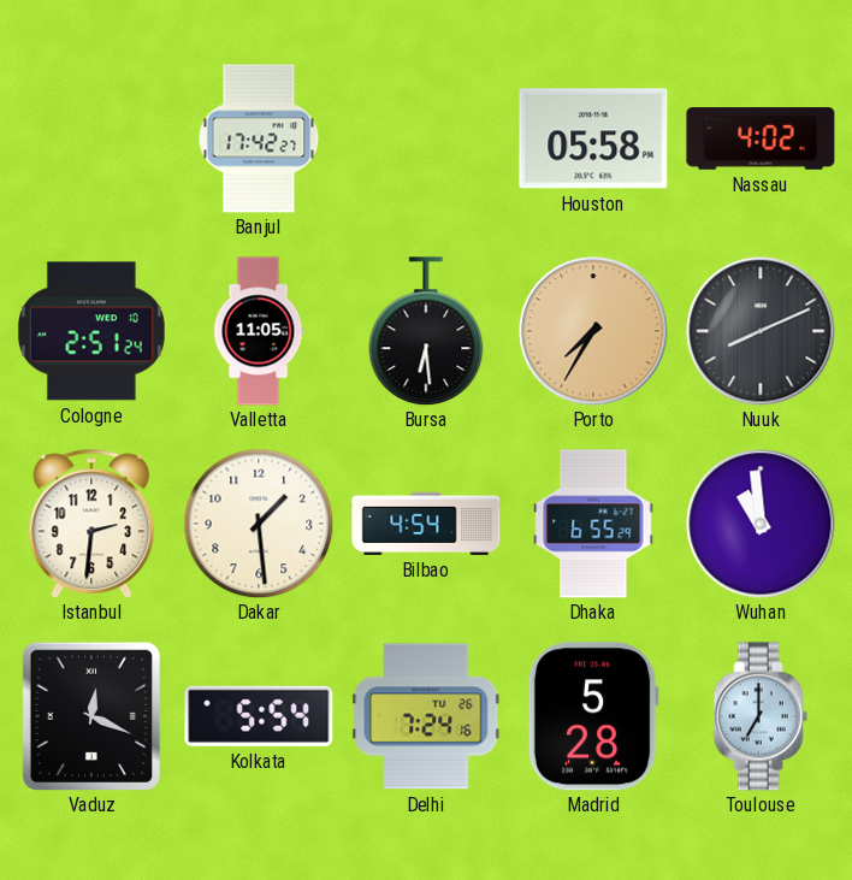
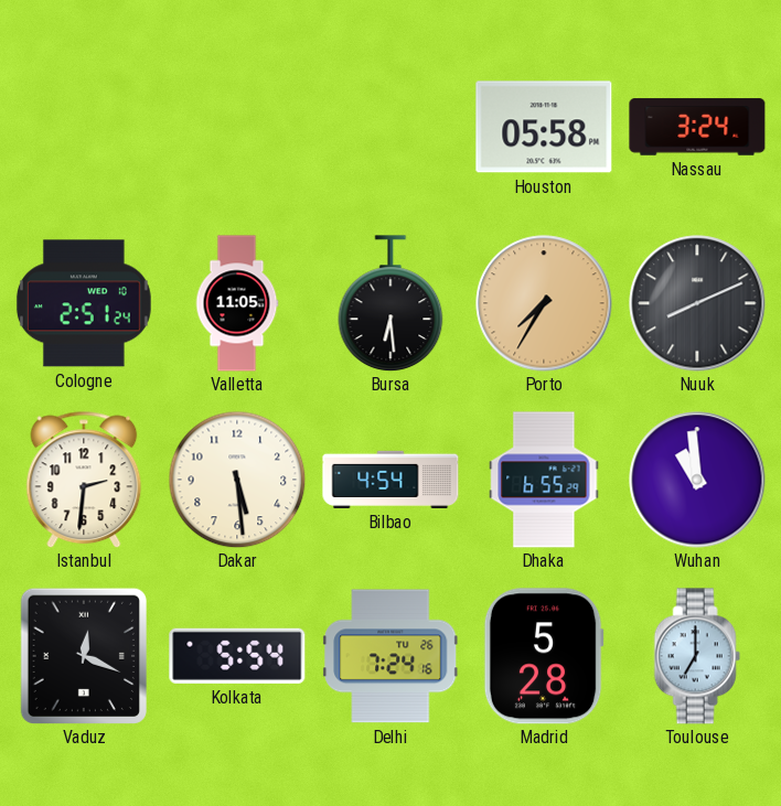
Banjul: 17:42 -> none
Nassau: 4:02 -> 3:24
Dakar: 1:29 -> 5:29
